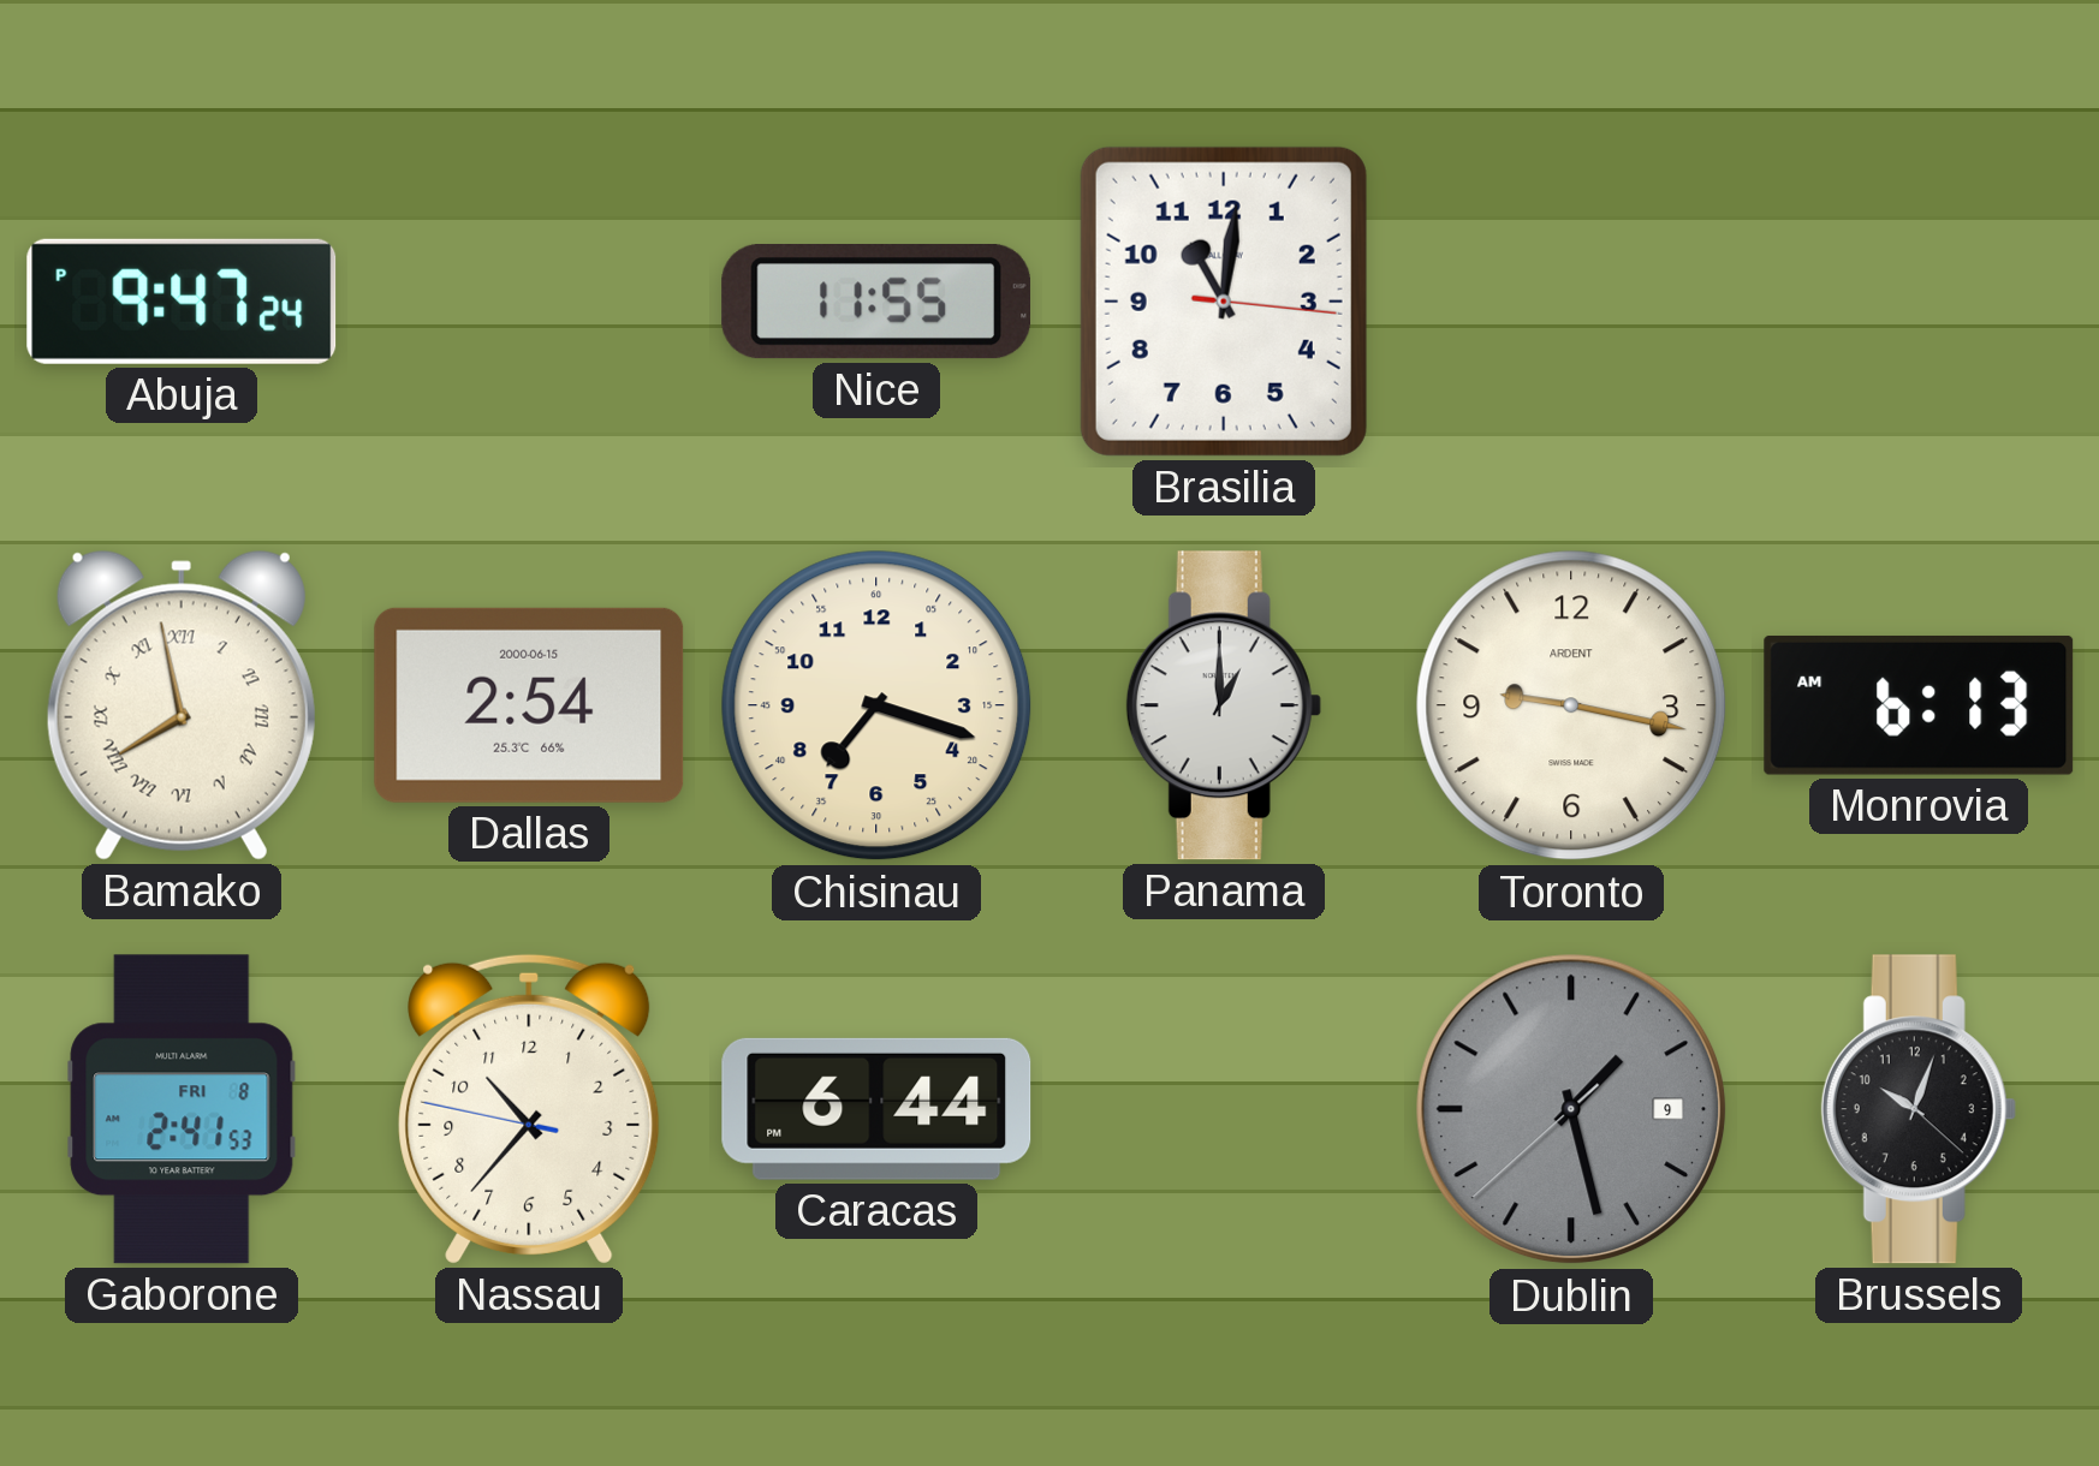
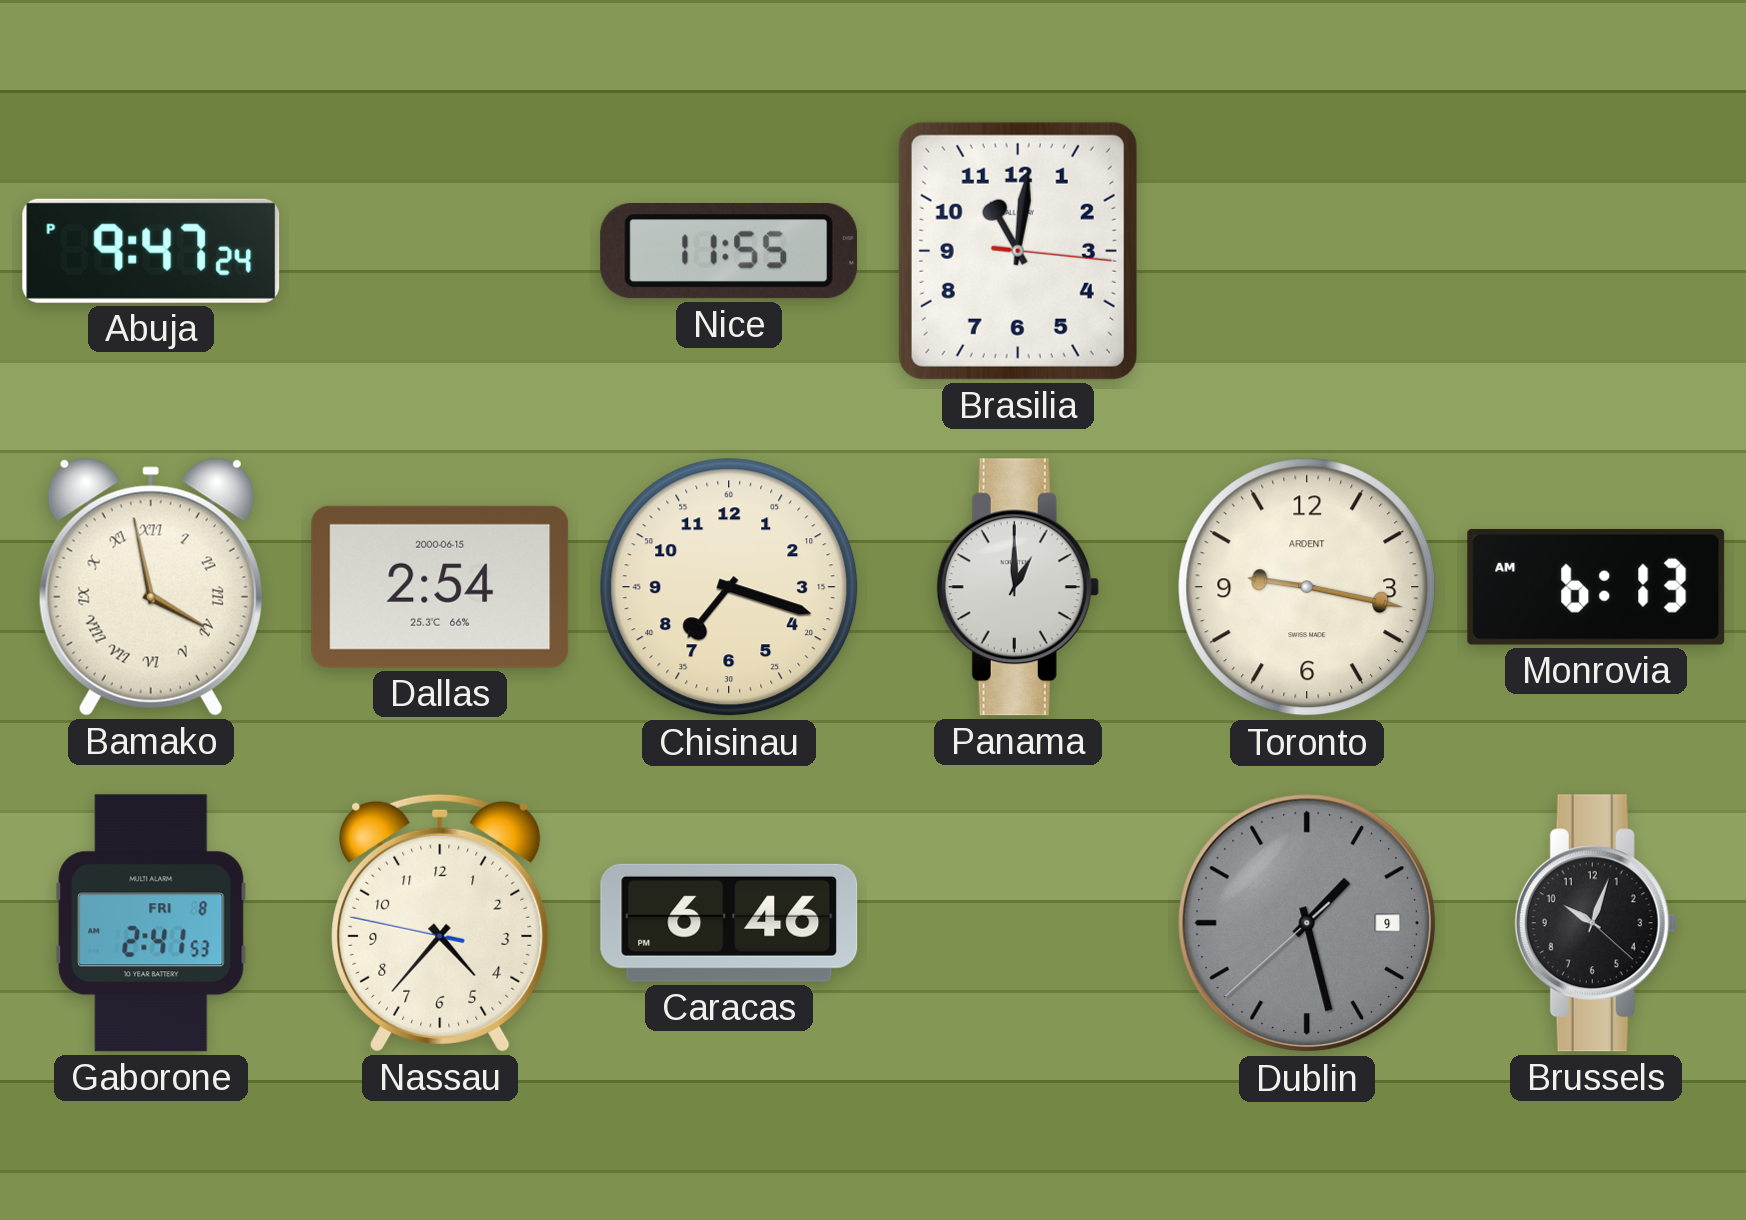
Bamako: 7:58 -> 3:58
Nassau: 10:36 -> 4:36
Caracas: 6:44 -> 6:46
